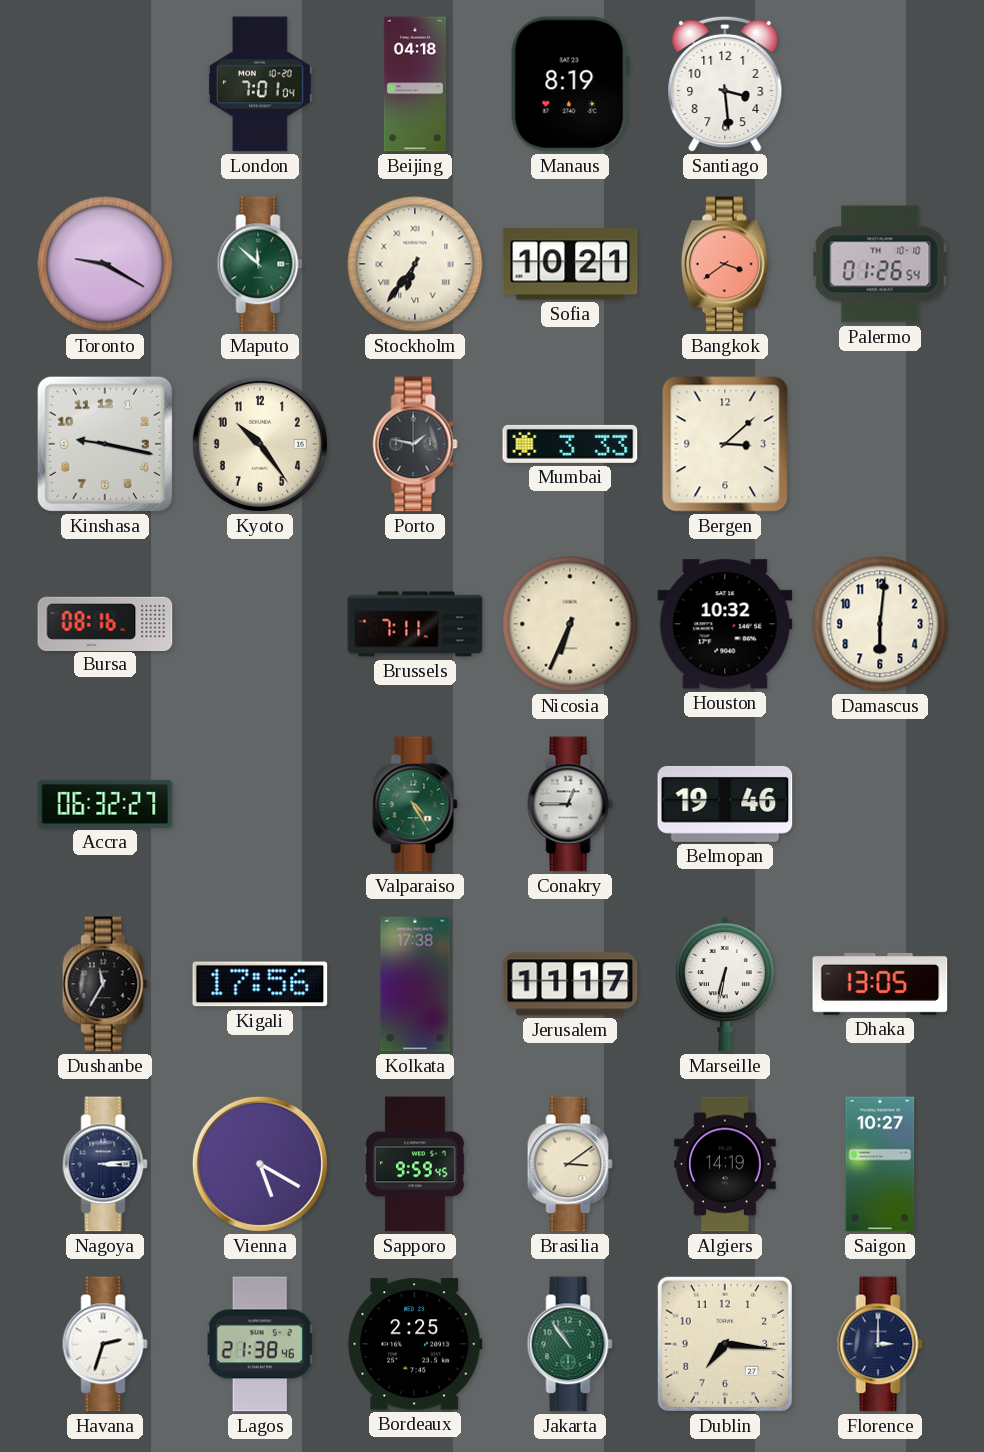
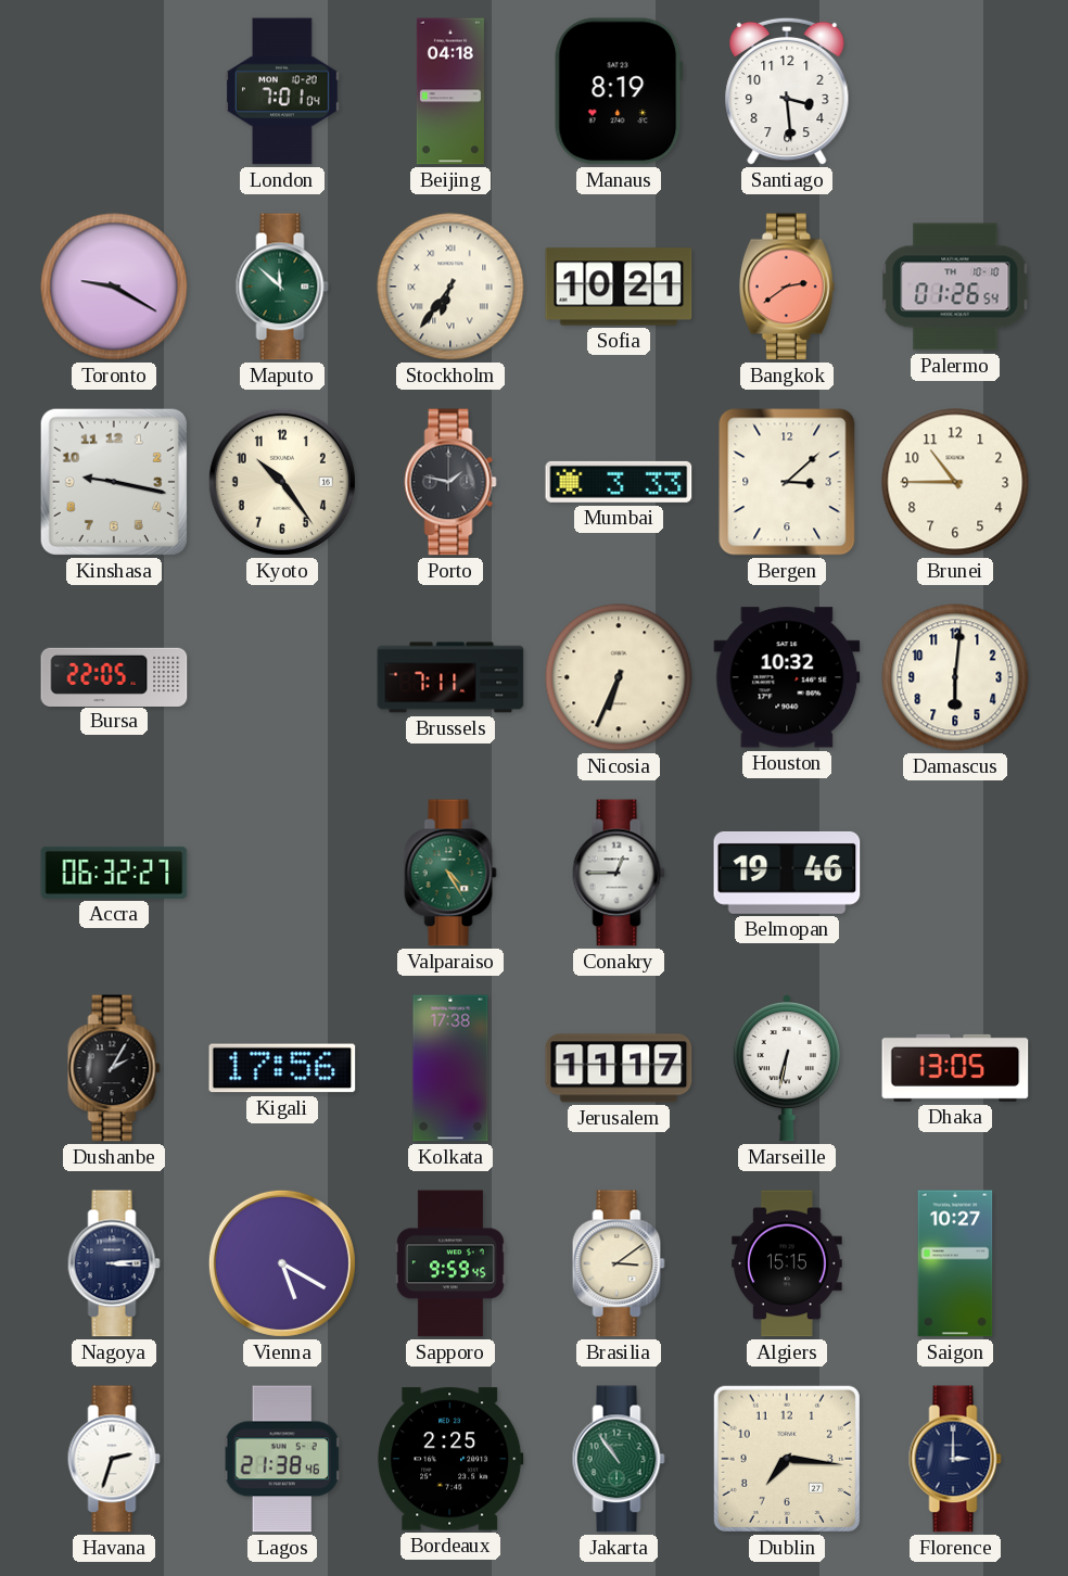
Bangkok: 3:39 -> 2:39
Brunei: none -> 10:45
Bursa: 08:16 -> 22:05
Dushanbe: 11:35 -> 2:05
Algiers: 14:19 -> 15:15
